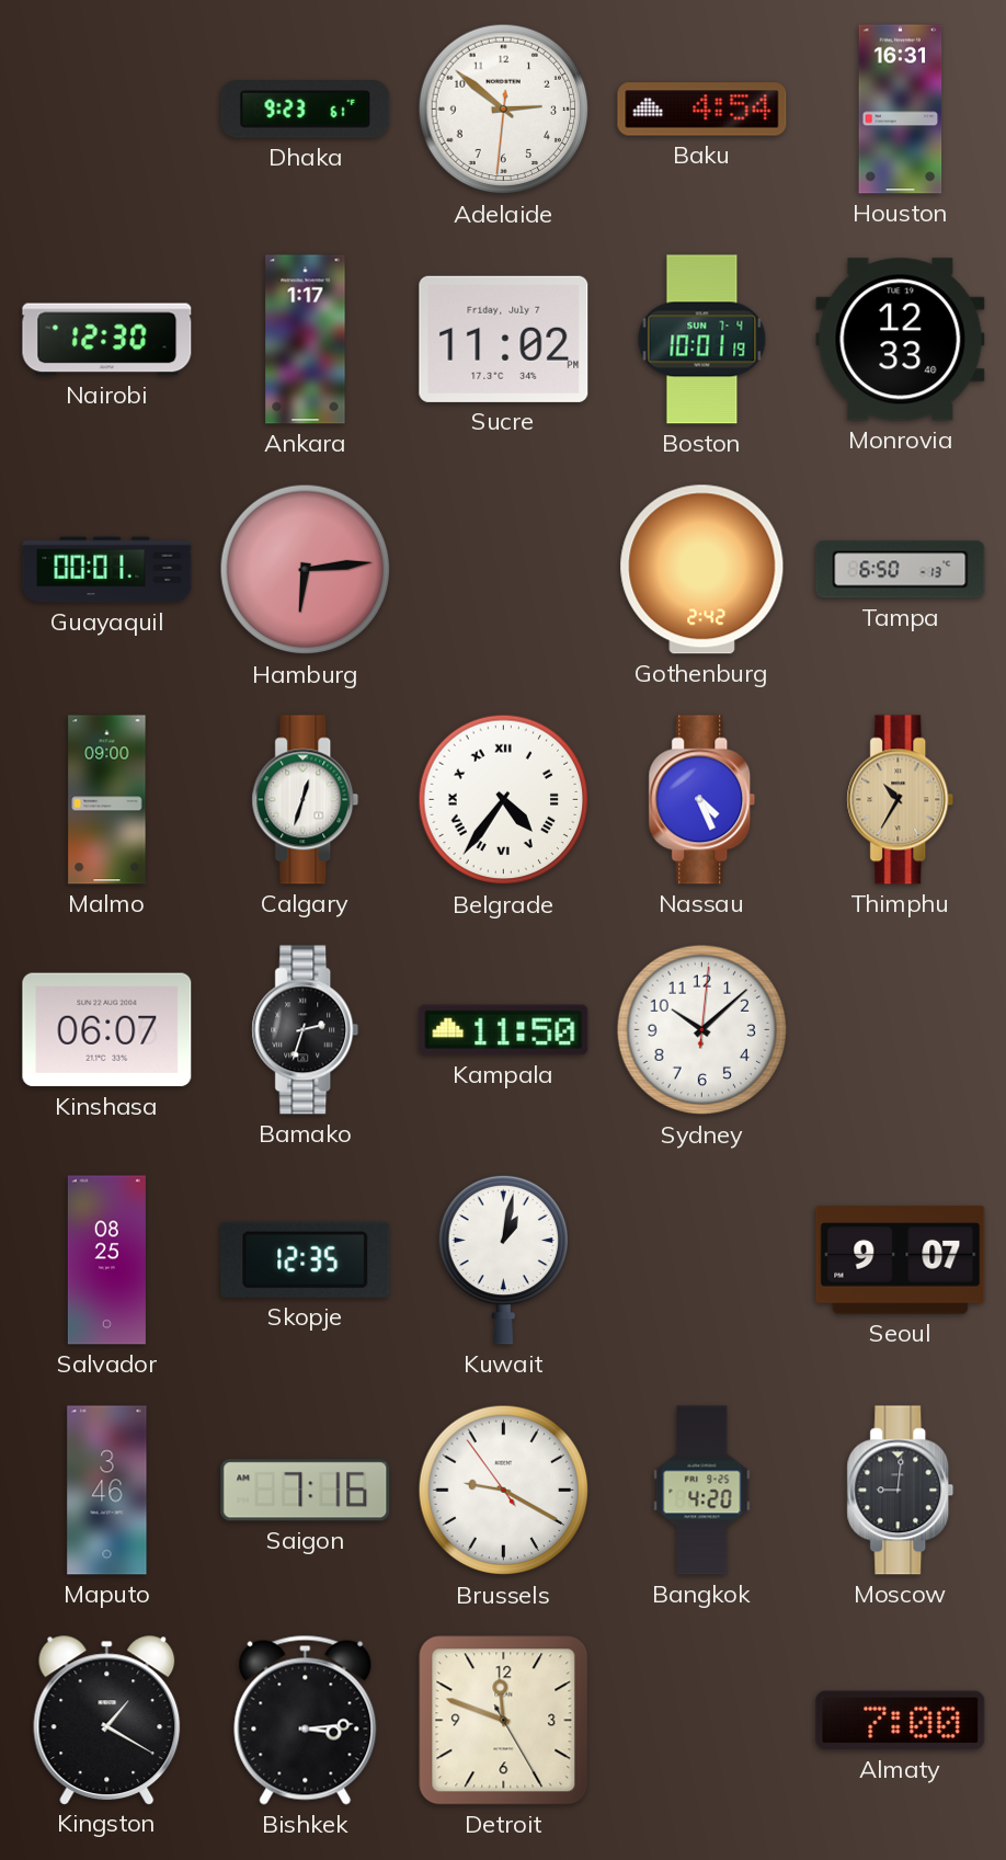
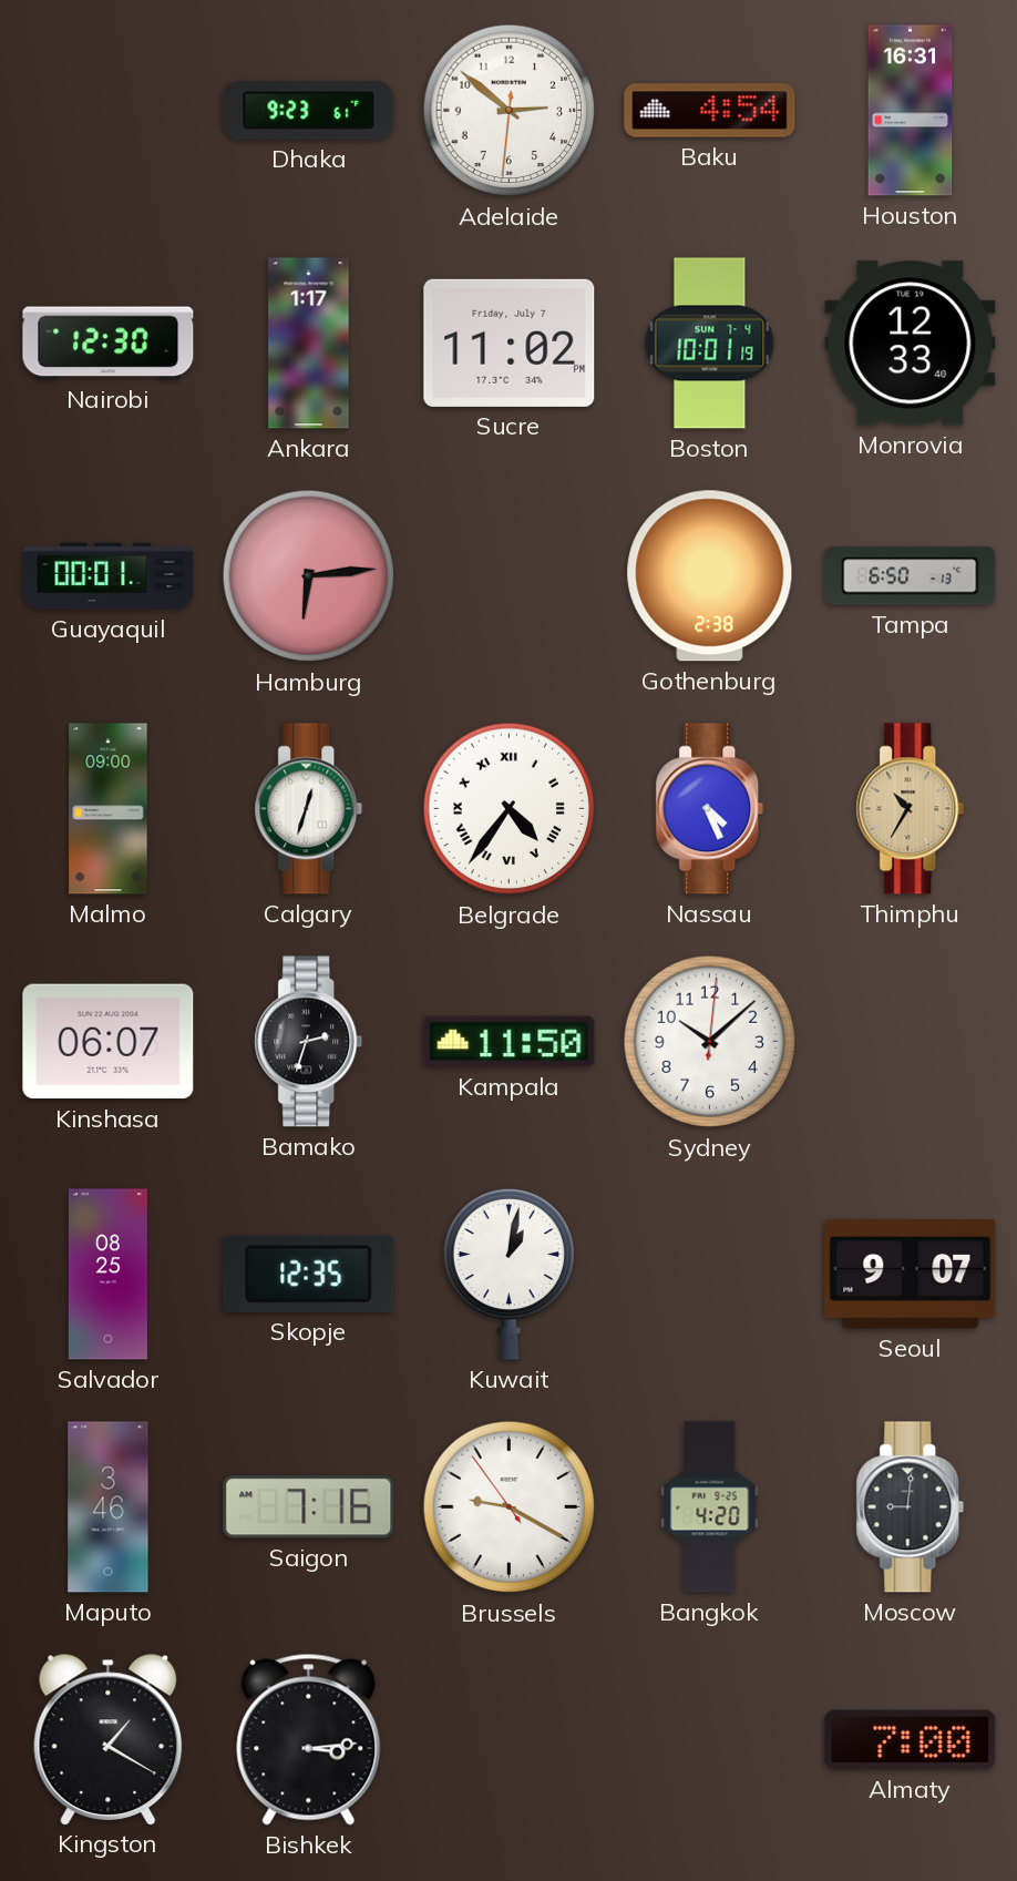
Gothenburg: 2:42 -> 2:38
Detroit: 11:48 -> none
